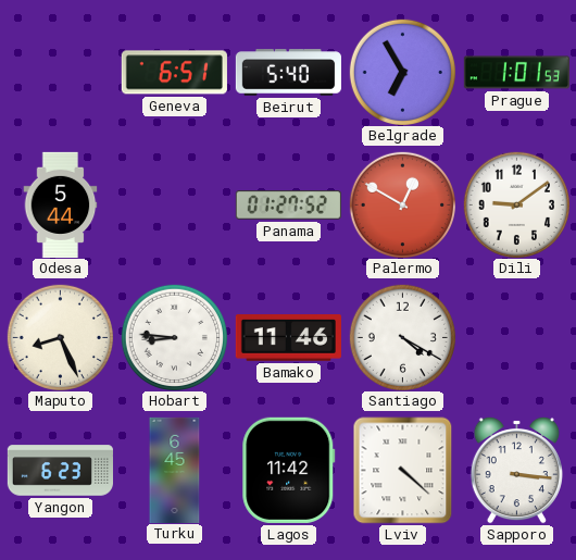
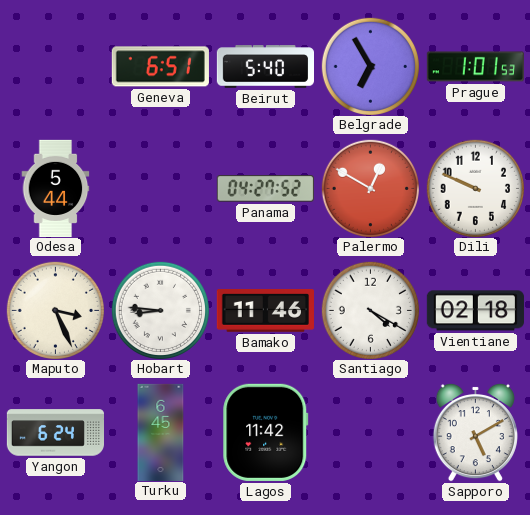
Panama: 01:27 -> 04:27
Dili: 9:09 -> 9:49
Maputo: 8:26 -> 3:26
Vientiane: none -> 02:18
Yangon: 6:23 -> 6:24
Lviv: 4:22 -> none
Sapporo: 3:16 -> 5:10
